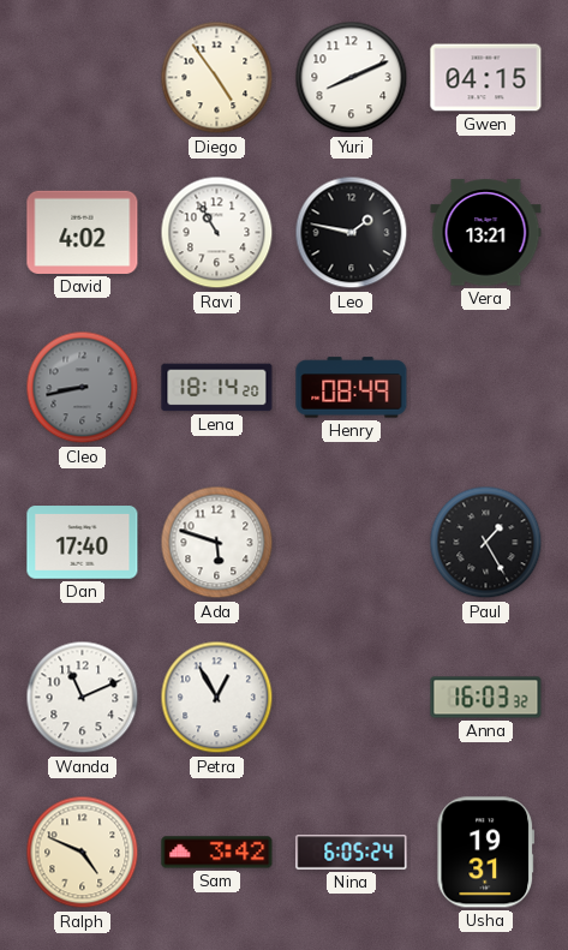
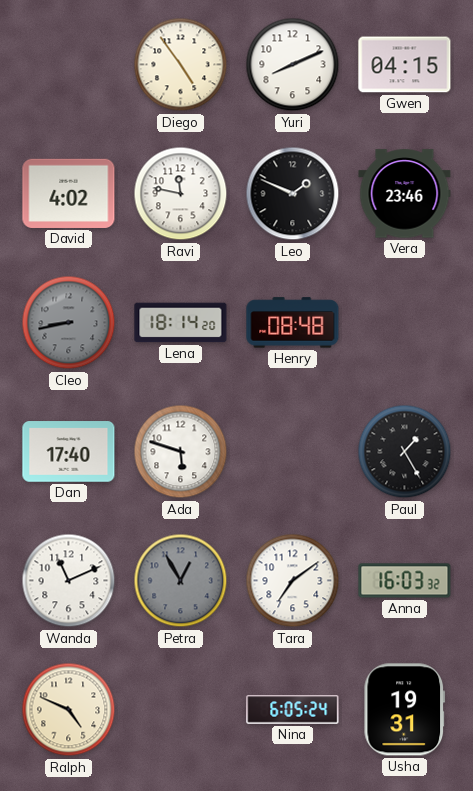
Ravi: 10:55 -> 11:47
Leo: 1:47 -> 1:49
Vera: 13:21 -> 23:46
Henry: 08:49 -> 08:48
Petra dial: white -> grey
Tara: none -> 7:09
Sam: 3:42 -> none
